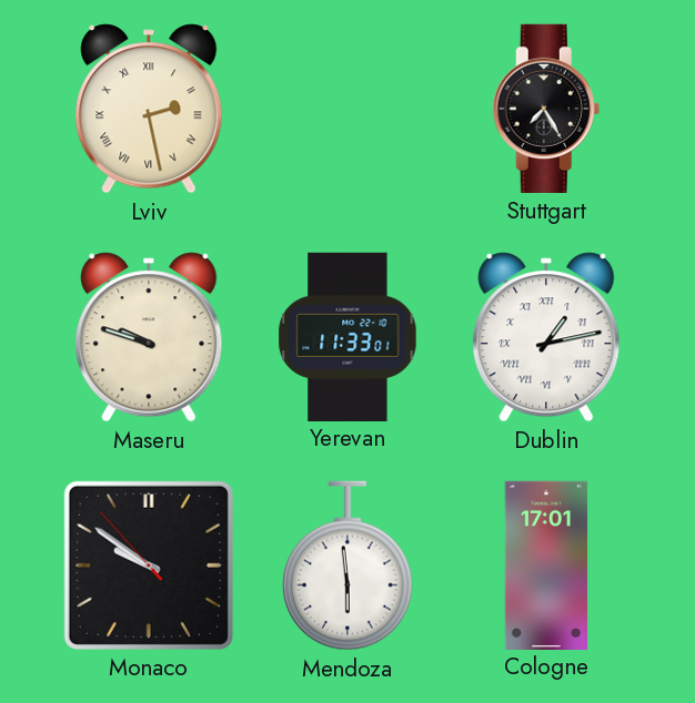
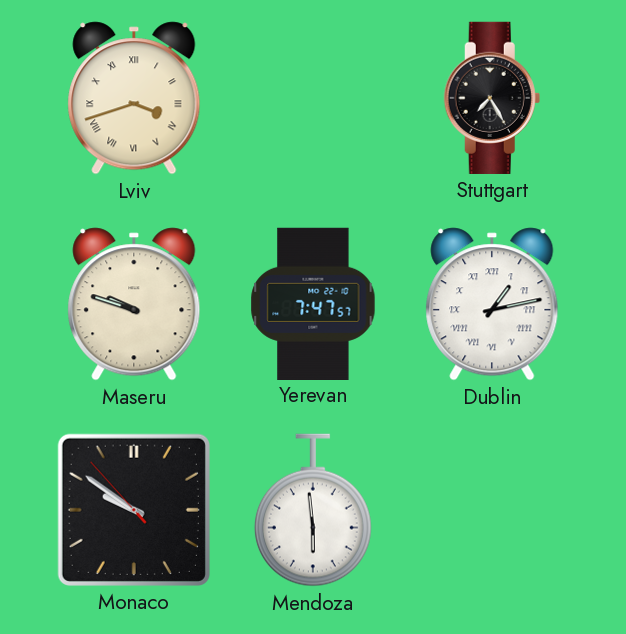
Lviv: 2:28 -> 3:42
Yerevan: 11:33 -> 7:47
Cologne: 17:01 -> none
